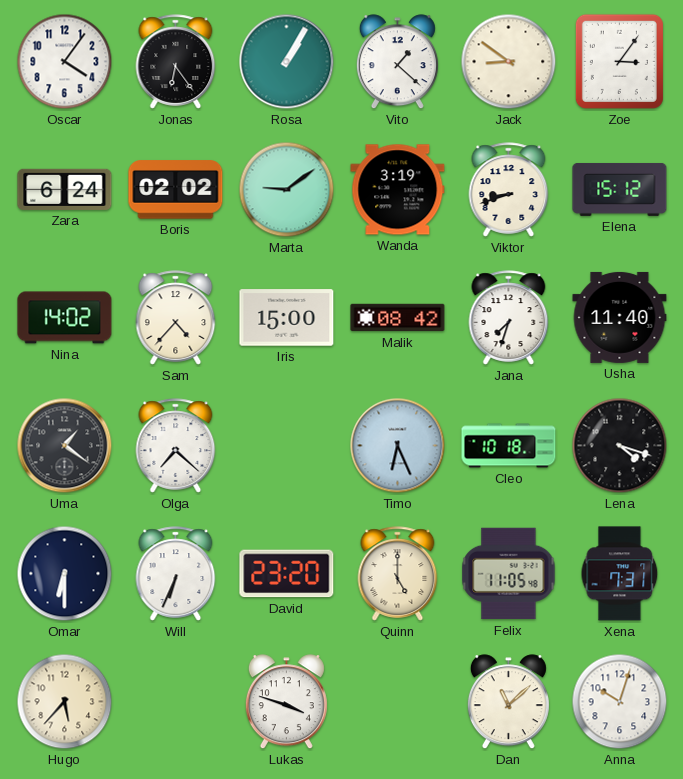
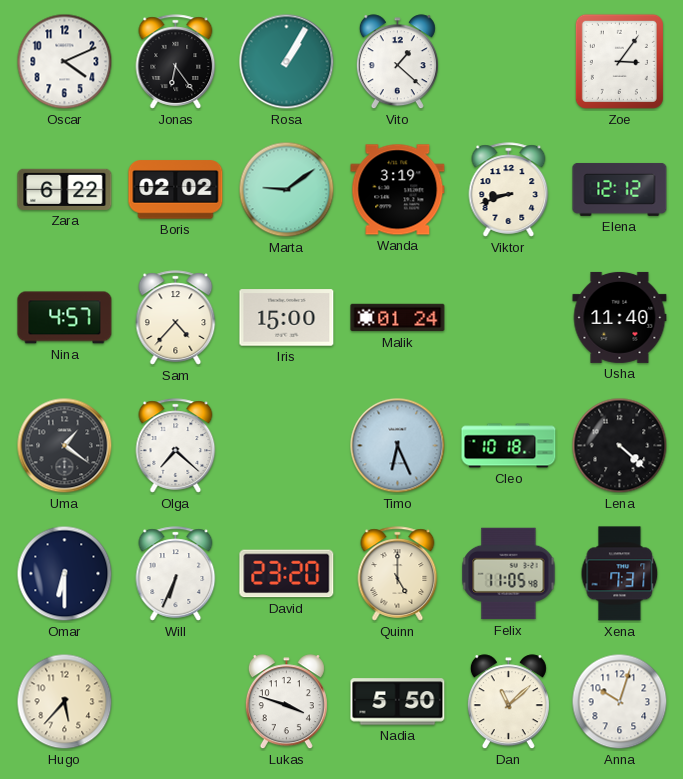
Oscar: 4:06 -> 4:11
Jack: 8:51 -> none
Zara: 6:24 -> 6:22
Elena: 15:12 -> 12:12
Nina: 14:02 -> 4:57
Malik: 08:42 -> 01:24
Jana: 7:33 -> none
Lena: 4:18 -> 4:22
Nadia: none -> 5:50
